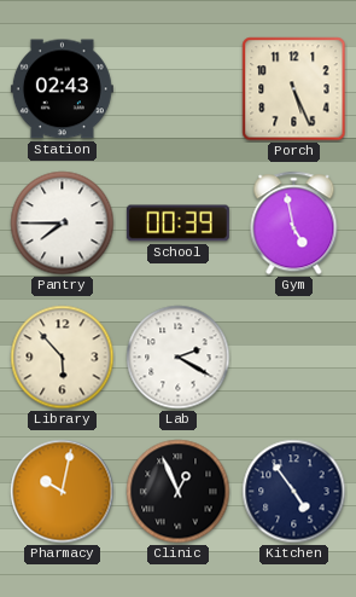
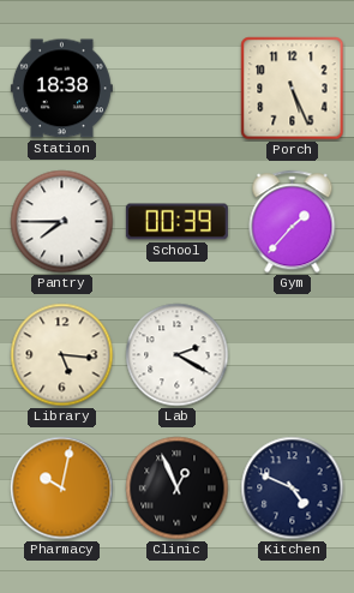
Station: 02:43 -> 18:38
Gym: 4:58 -> 1:37
Library: 5:53 -> 5:16
Kitchen: 4:54 -> 4:49
